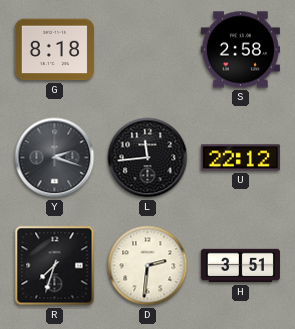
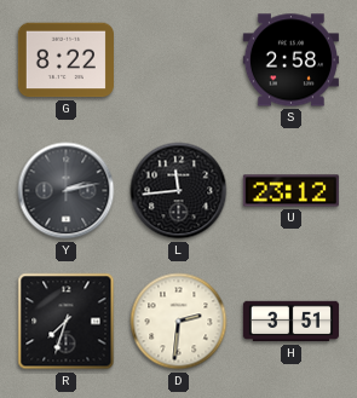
G: 8:18 -> 8:22
Y: 2:18 -> 2:13
U: 22:12 -> 23:12
